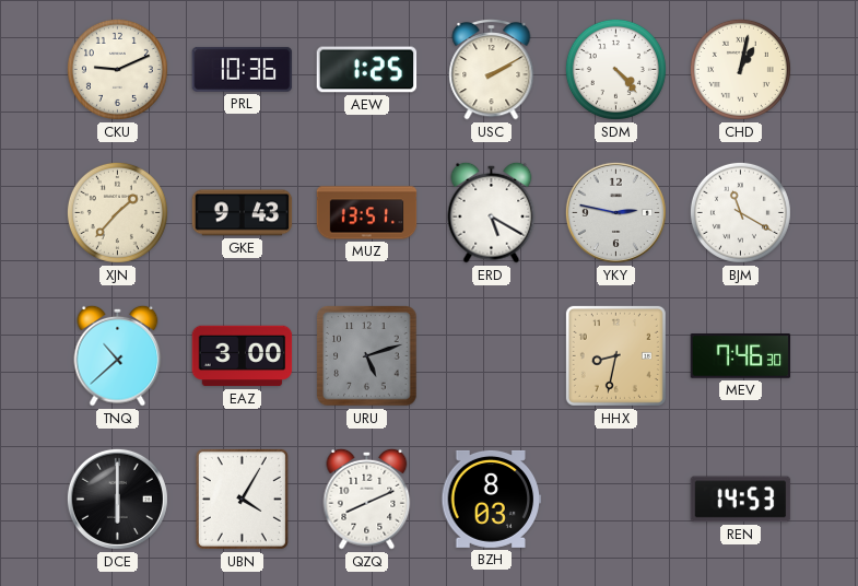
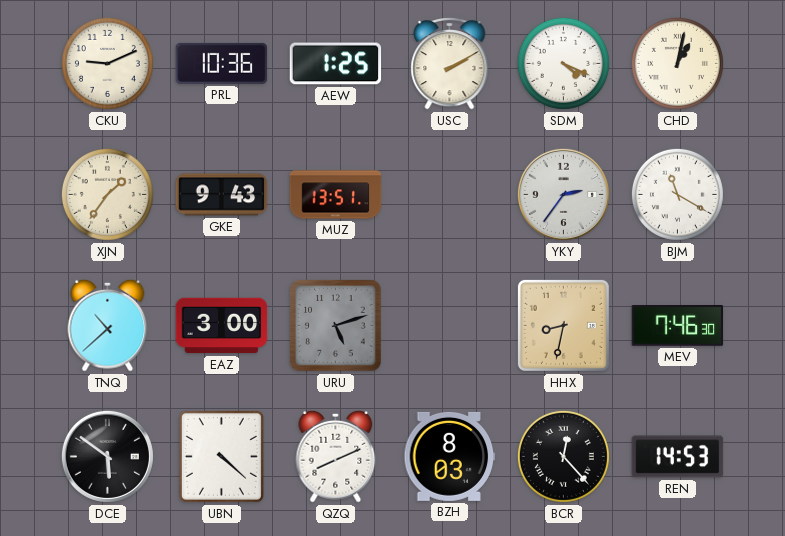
SDM: 4:23 -> 4:19
XJN: 1:37 -> 1:36
ERD: 5:20 -> none
YKY: 2:47 -> 2:36
DCE: 6:00 -> 5:51
UBN: 4:05 -> 4:22
BCR: none -> 12:23
